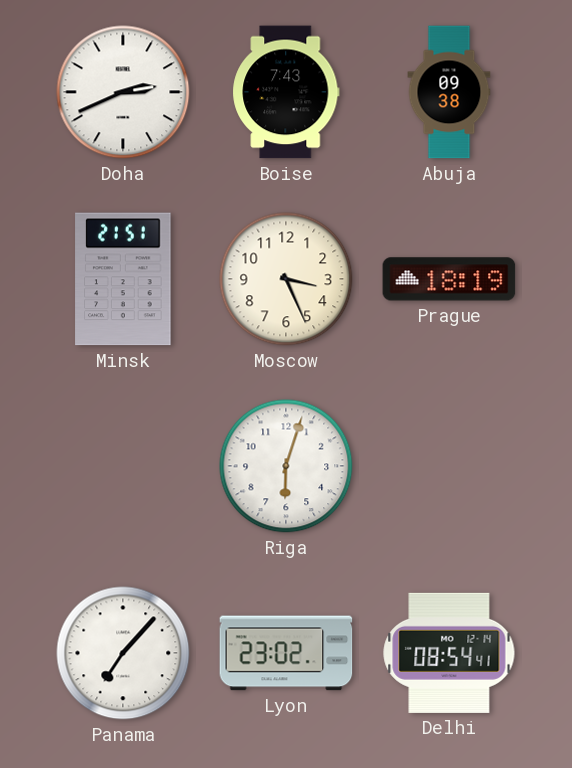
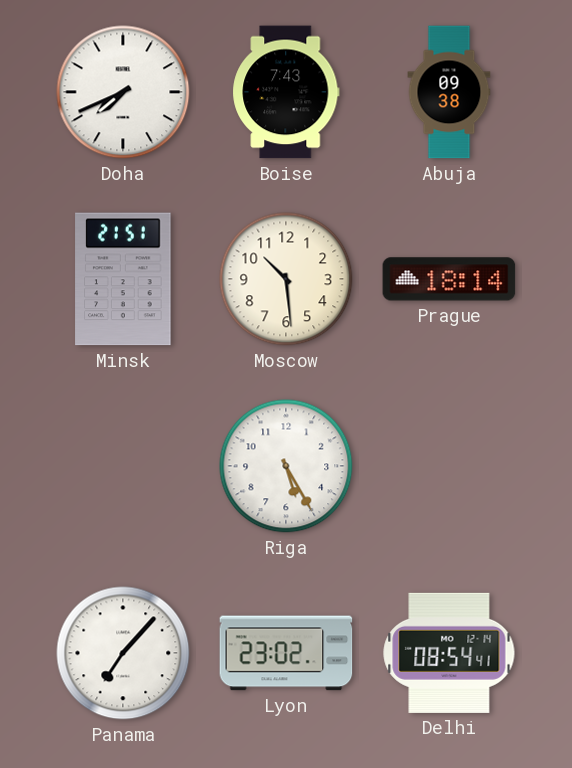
Doha: 2:41 -> 7:41
Moscow: 3:26 -> 10:29
Prague: 18:19 -> 18:14
Riga: 6:03 -> 5:25
